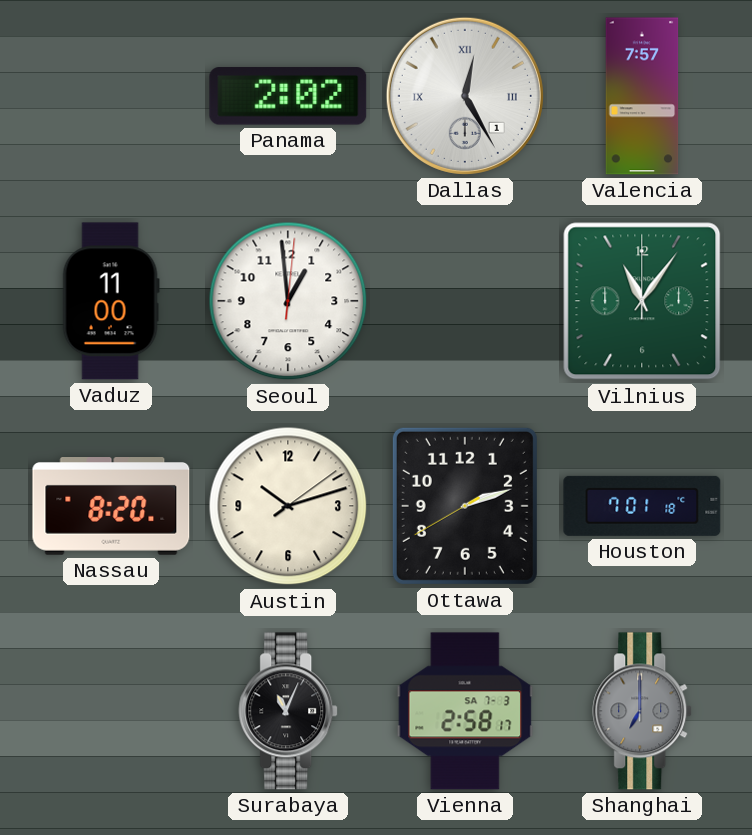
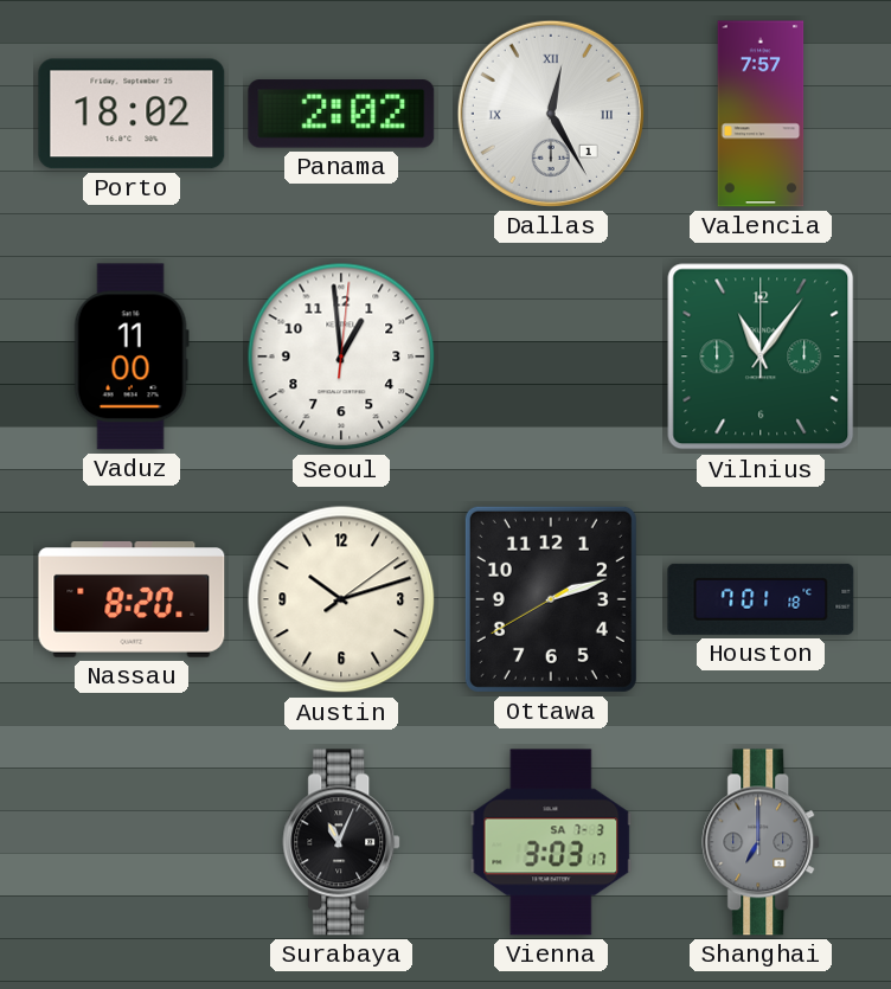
Porto: none -> 18:02
Vienna: 2:58 -> 3:03
